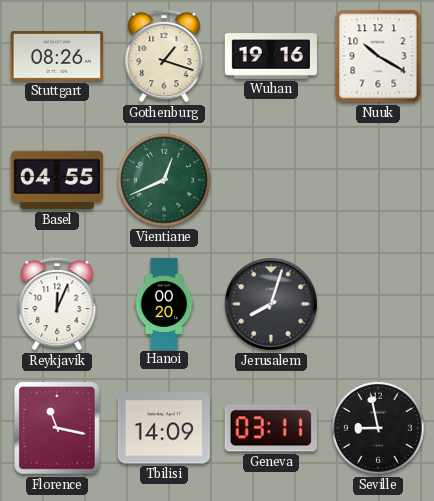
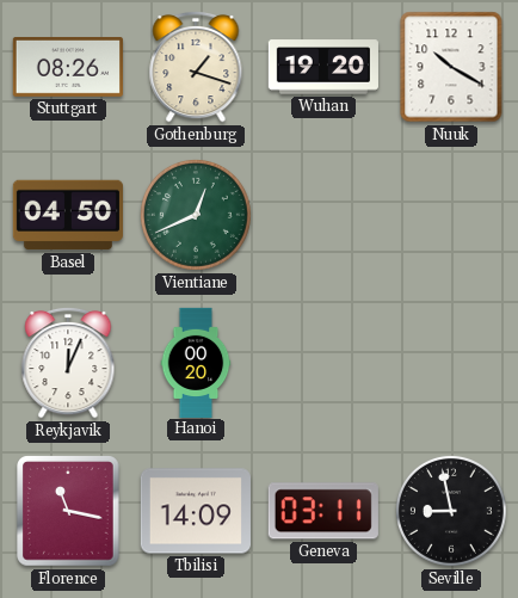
Wuhan: 19:16 -> 19:20
Basel: 04:55 -> 04:50
Jerusalem: 8:03 -> none
